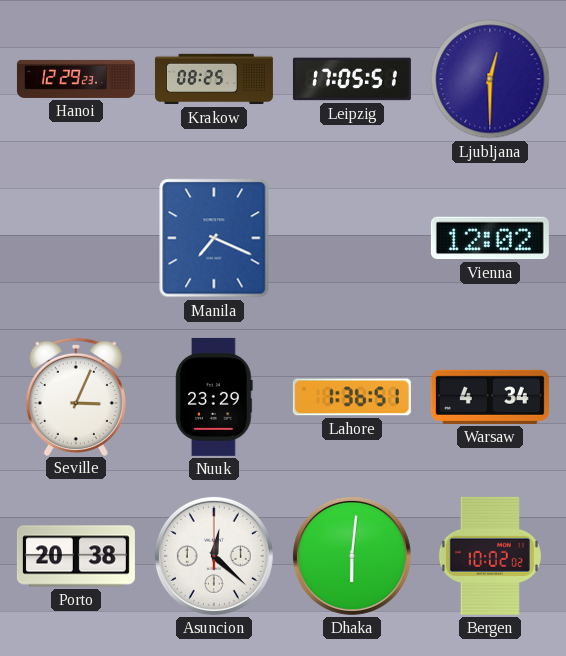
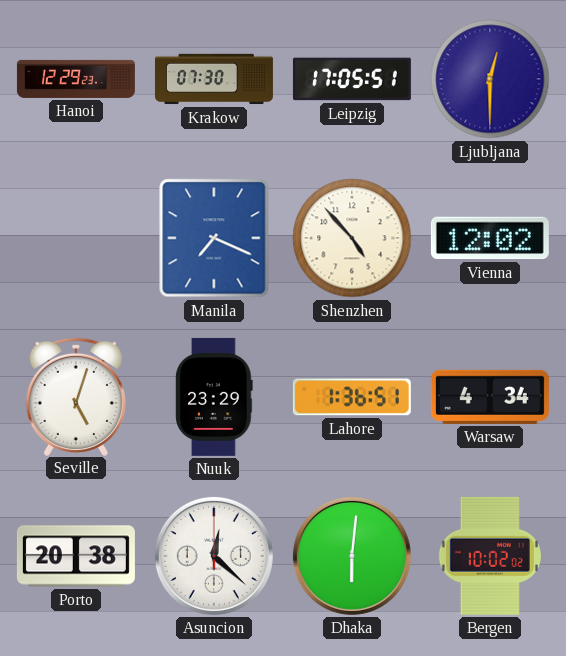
Krakow: 08:25 -> 07:30
Shenzhen: none -> 4:53
Seville: 3:04 -> 5:03
